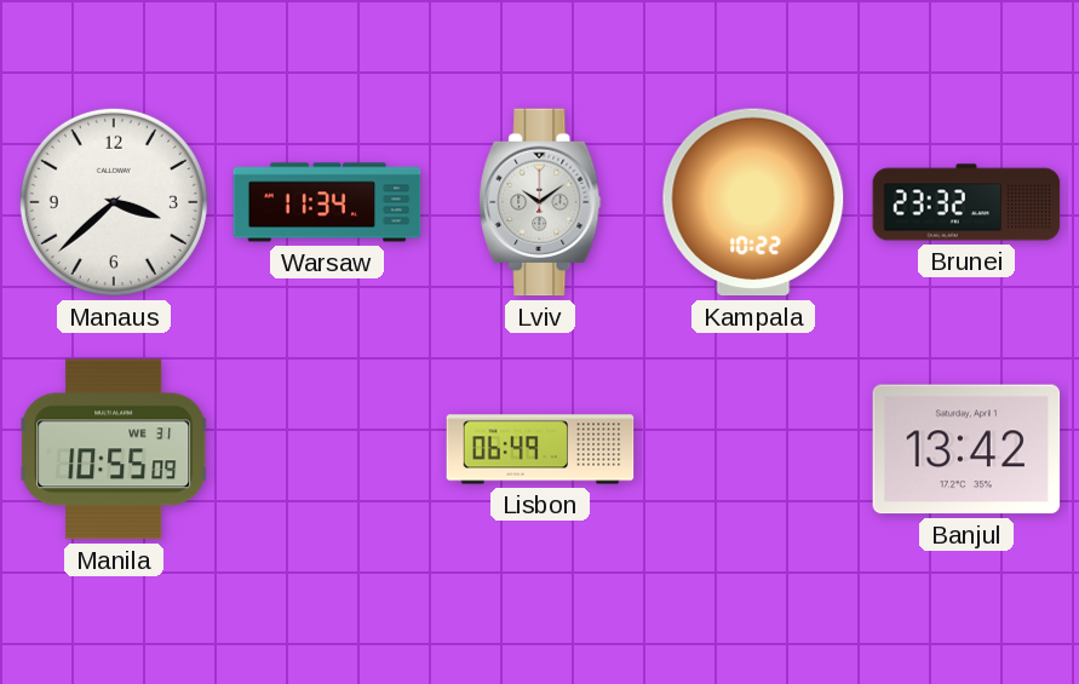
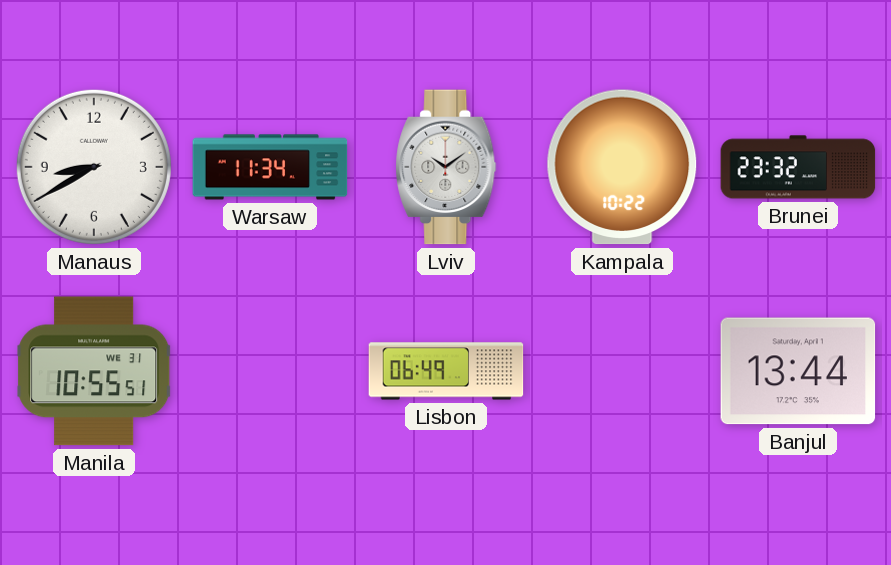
Manaus: 3:38 -> 8:40
Manila: 10:55:09 -> 10:55:51
Banjul: 13:42 -> 13:44
